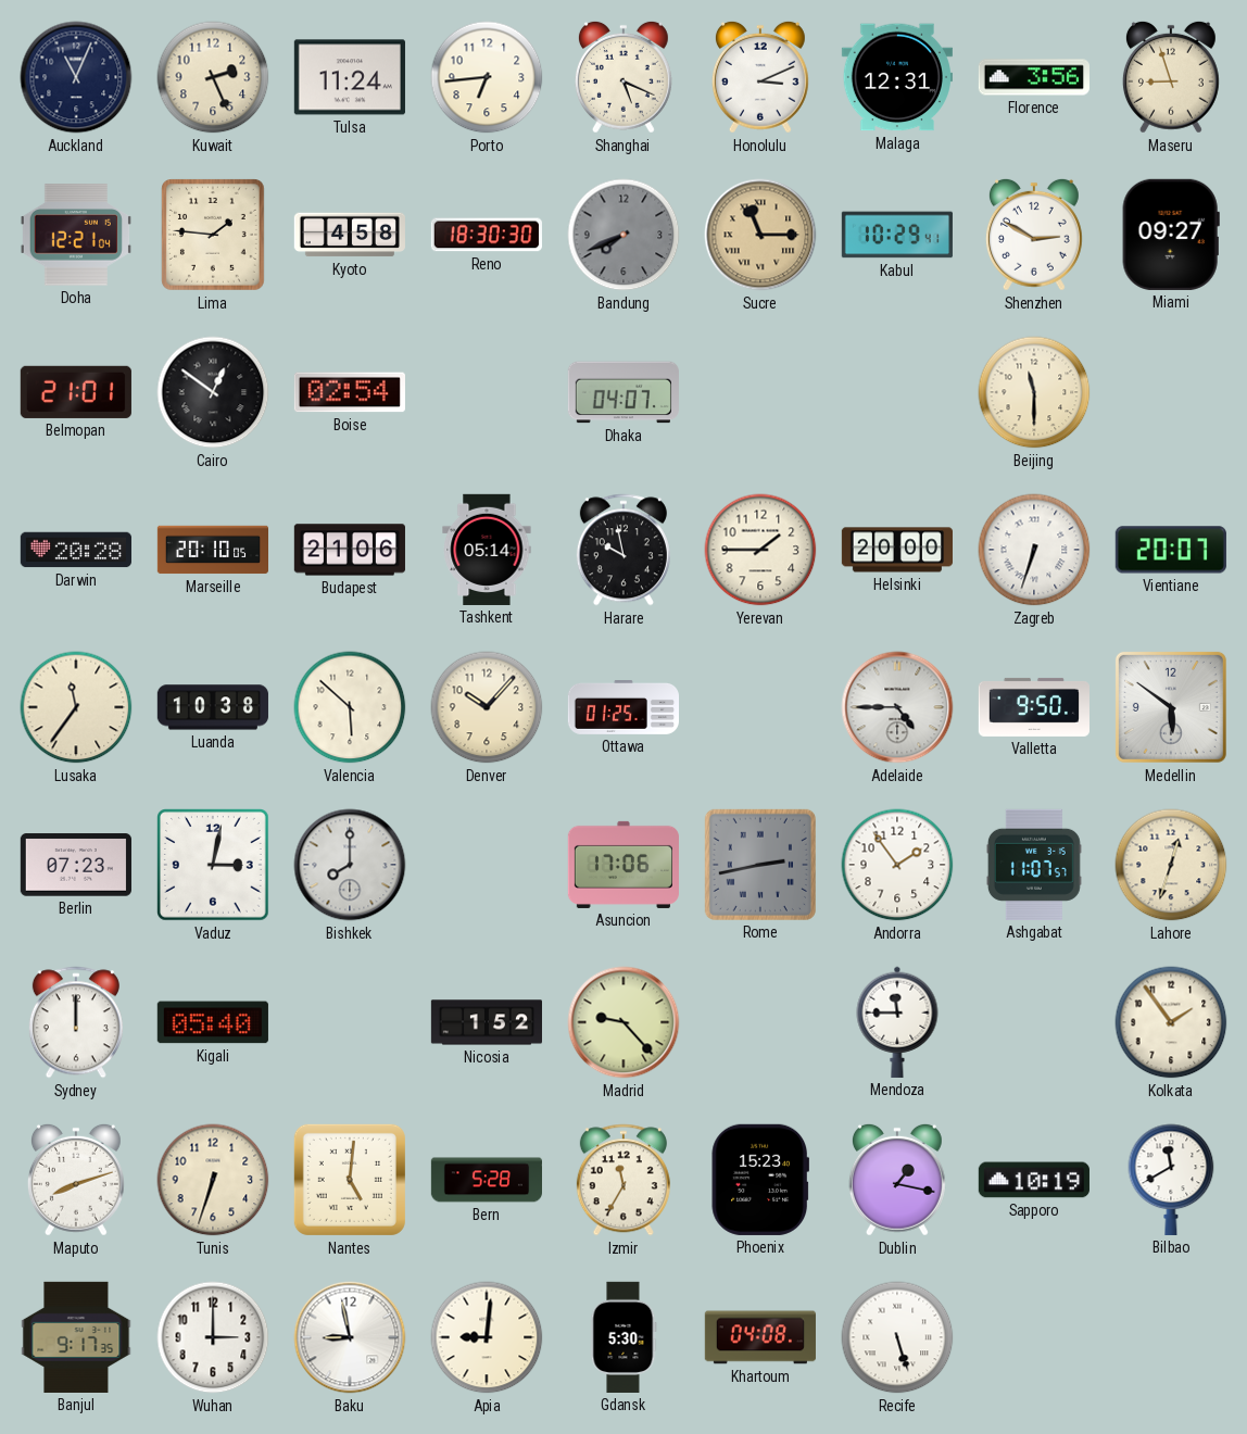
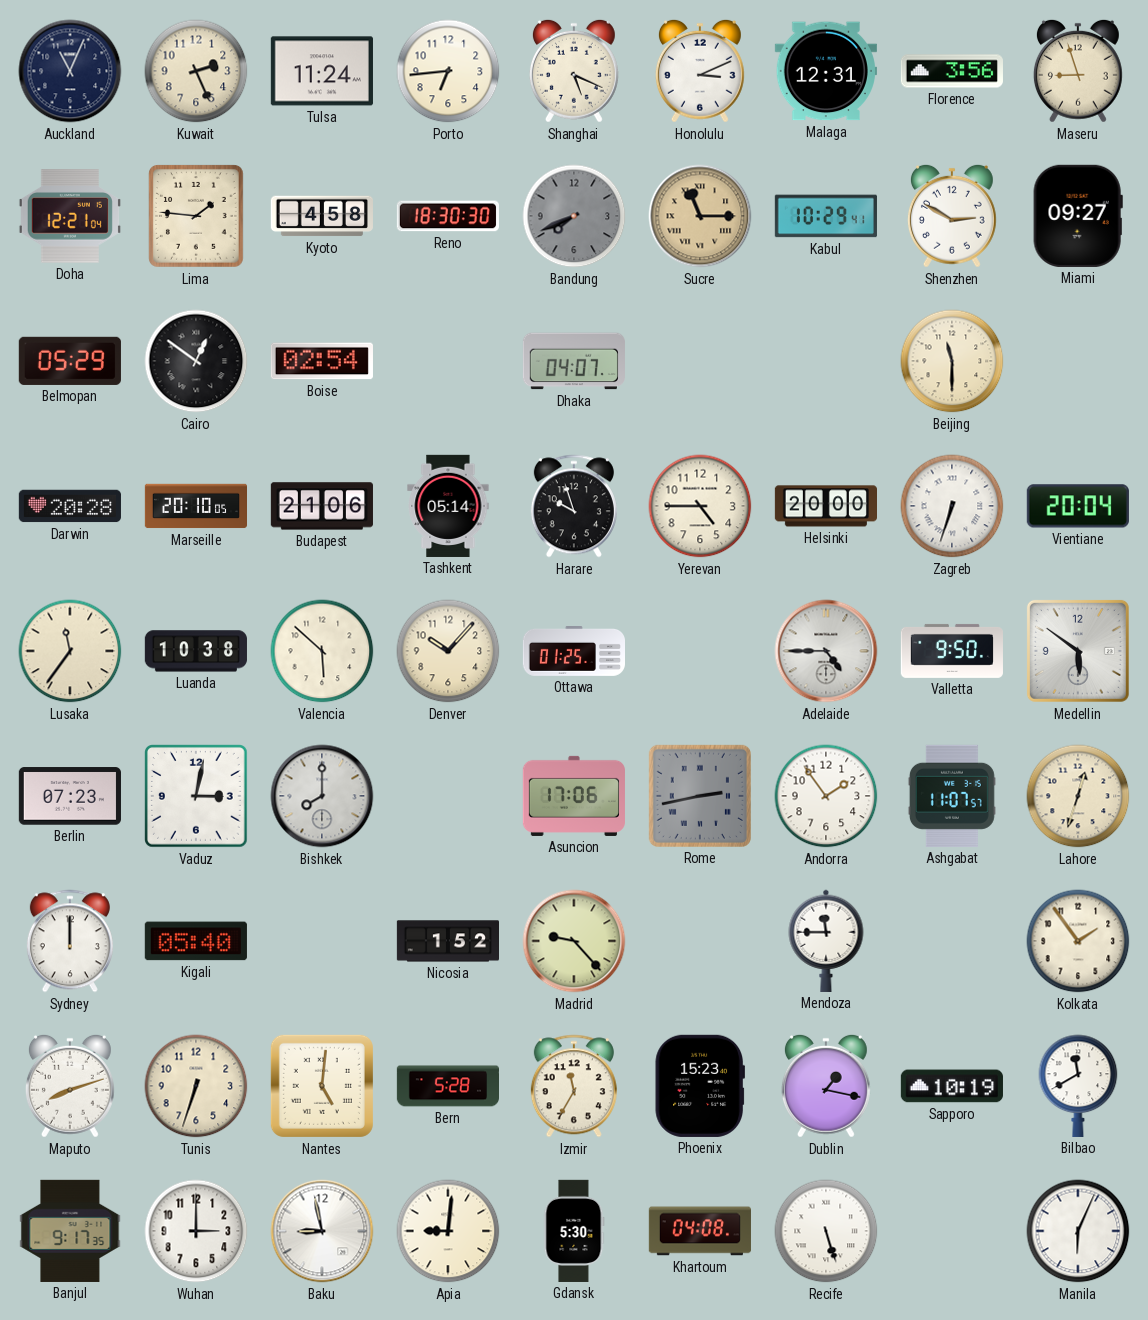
Belmopan: 21:01 -> 05:29
Harare: 9:58 -> 9:57
Yerevan: 1:45 -> 4:45
Vientiane: 20:07 -> 20:04
Manila: none -> 6:04
